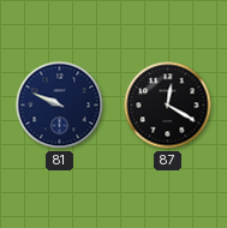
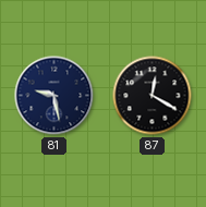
81: 9:49 -> 9:28
